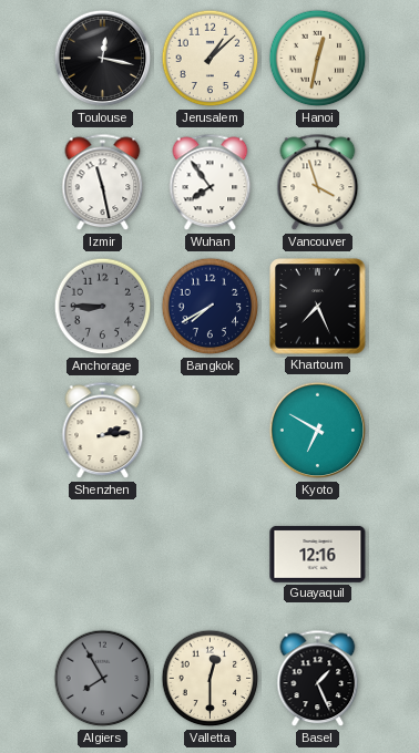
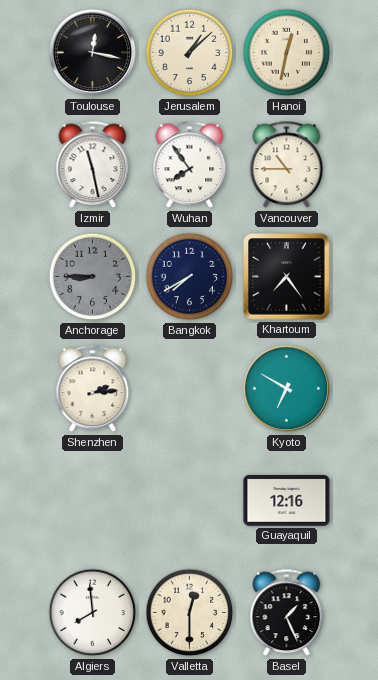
Vancouver: 3:57 -> 10:45
Khartoum: 7:26 -> 7:24
Algiers: 7:55 -> 7:59
Algiers dial: grey -> white
